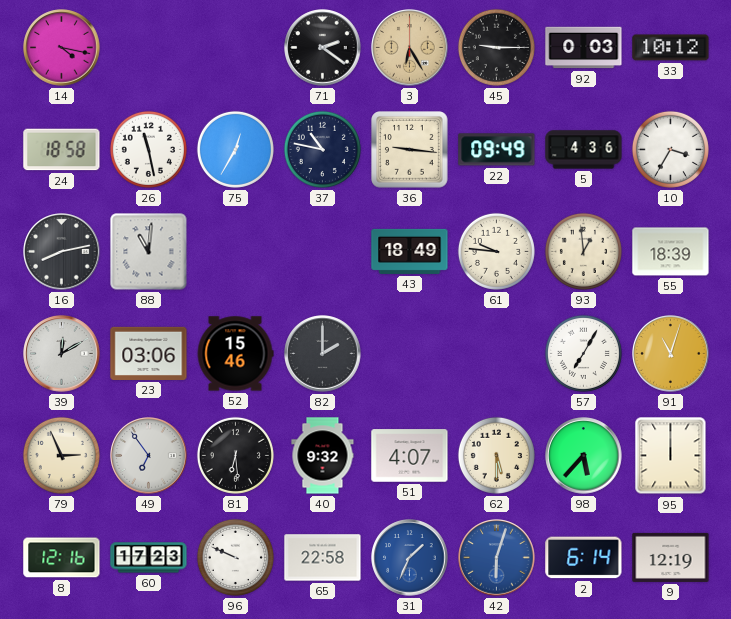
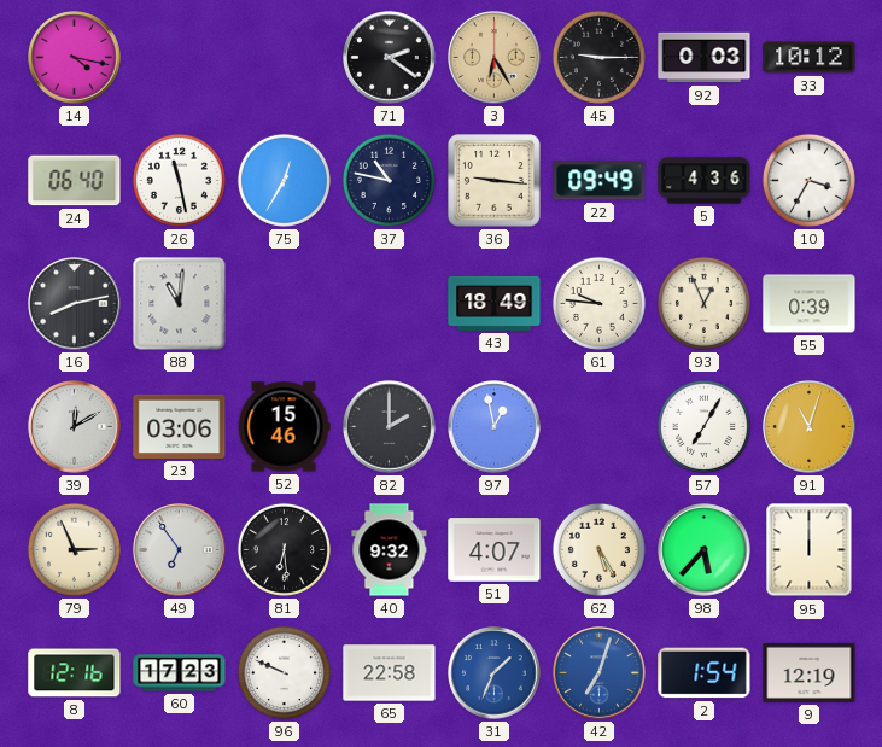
24: 18:58 -> 06:40
93: 12:59 -> 12:56
55: 18:39 -> 0:39
97: none -> 12:58
62: 5:30 -> 5:25
42: 6:03 -> 7:03
2: 6:14 -> 1:54
